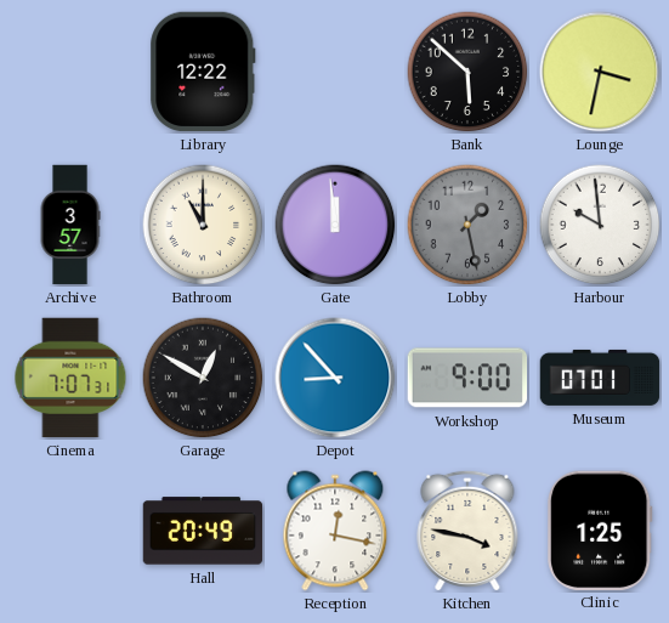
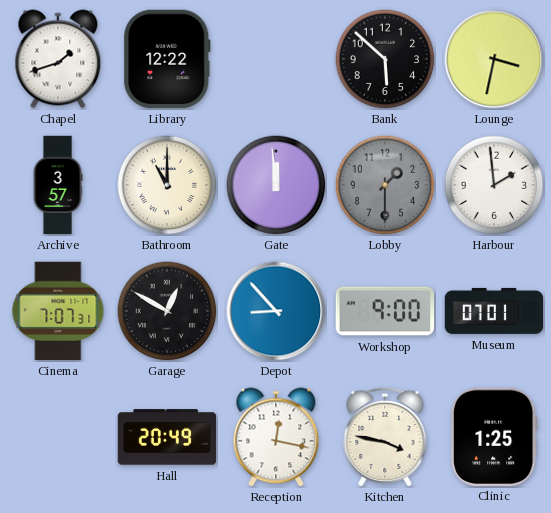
Chapel: none -> 1:42
Lobby: 1:28 -> 1:30
Harbour: 9:59 -> 1:59
